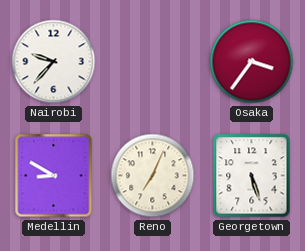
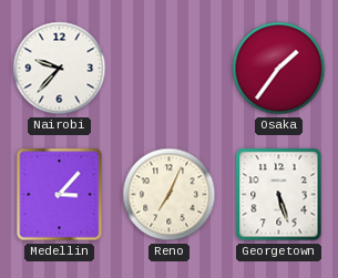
Osaka: 3:36 -> 1:36
Medellin: 8:50 -> 3:07
